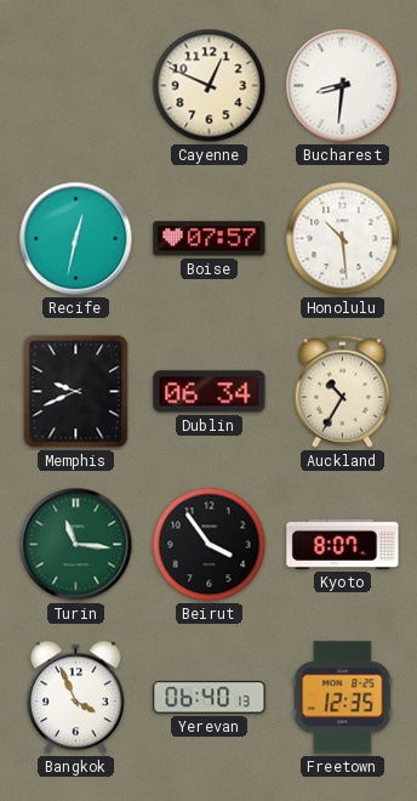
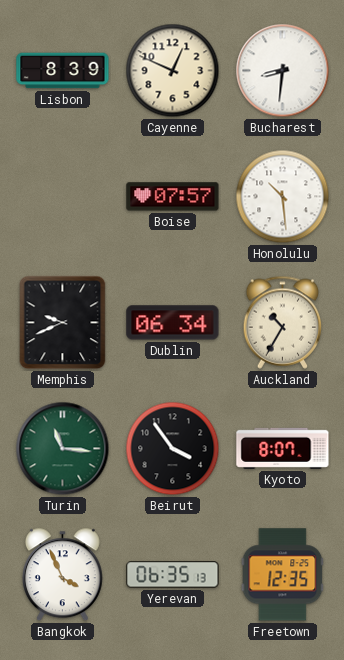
Lisbon: none -> 8:39
Recife: 12:32 -> none
Yerevan: 06:40 -> 06:35
